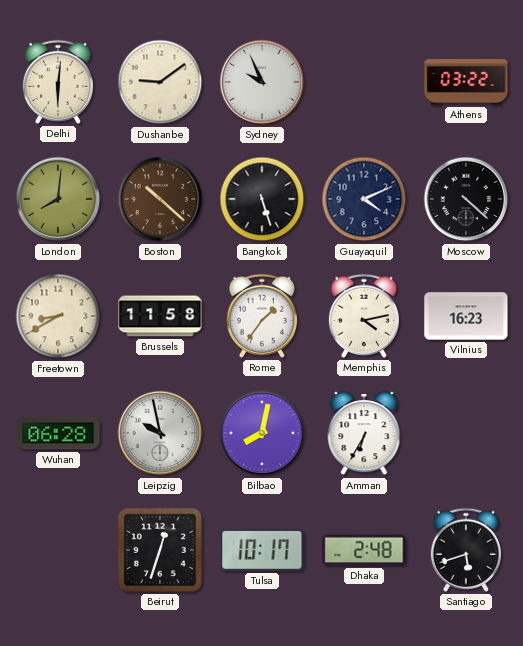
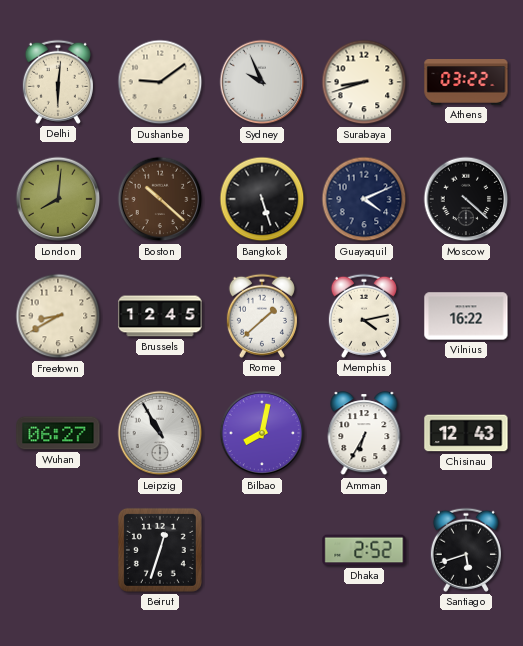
Surabaya: none -> 8:42
Brussels: 11:58 -> 12:45
Rome: 1:36 -> 1:38
Vilnius: 16:23 -> 16:22
Wuhan: 06:28 -> 06:27
Leipzig: 9:58 -> 10:55
Chisinau: none -> 12:43
Tulsa: 10:17 -> none
Dhaka: 2:48 -> 2:52
